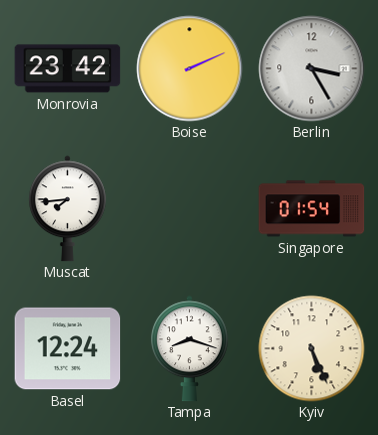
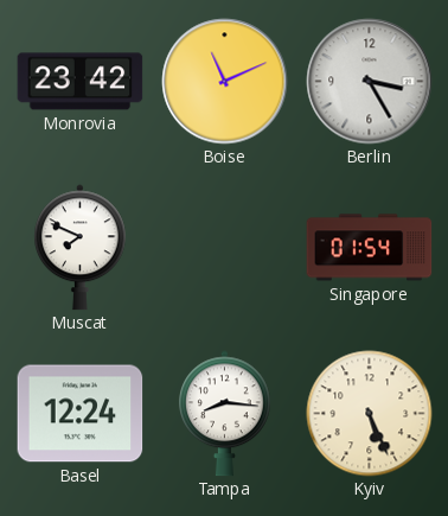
Boise: 2:11 -> 11:11
Muscat: 7:44 -> 7:49
Tampa: 8:18 -> 8:16
